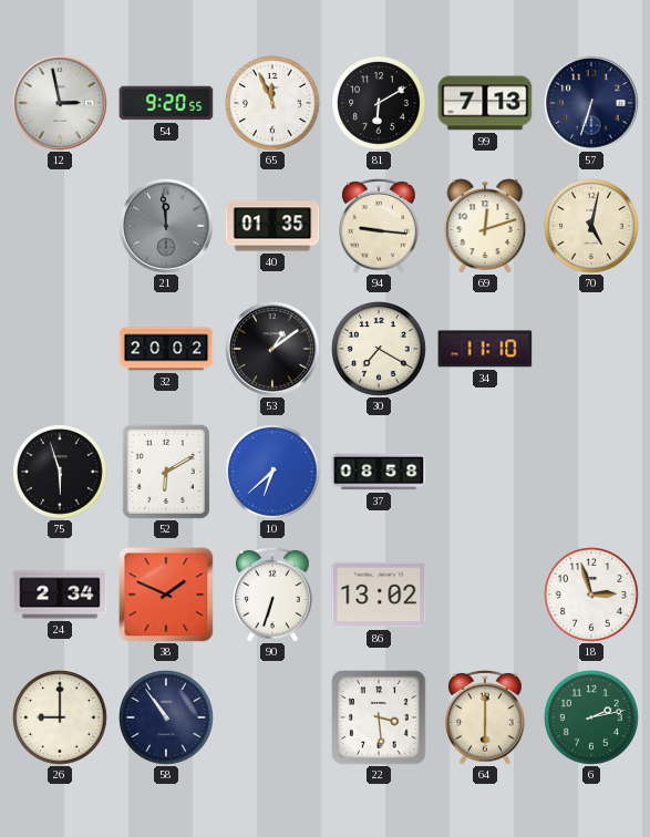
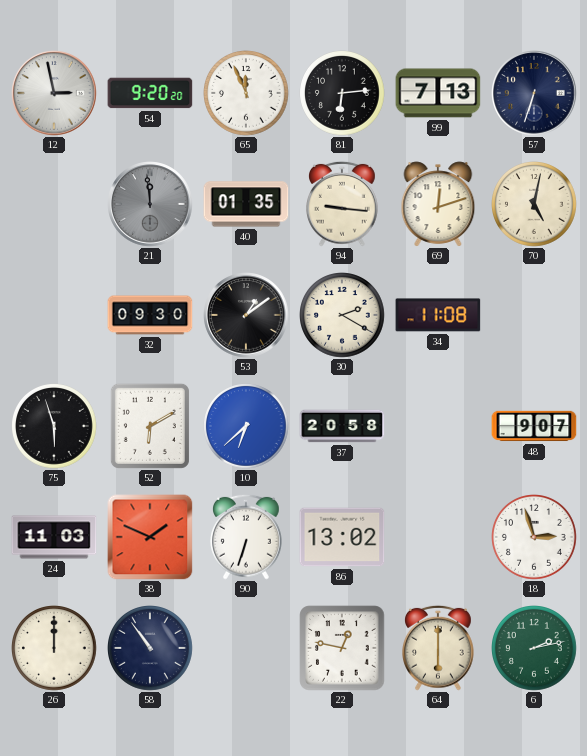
54: 9:20:55 -> 9:20:20
81: 6:10 -> 6:14
32: 20:02 -> 09:30
30: 7:20 -> 2:20
34: 11:10 -> 11:08
37: 08:58 -> 20:58
48: none -> 9:07
24: 2:34 -> 11:03
26: 9:00 -> 12:00
22: 3:29 -> 12:47
